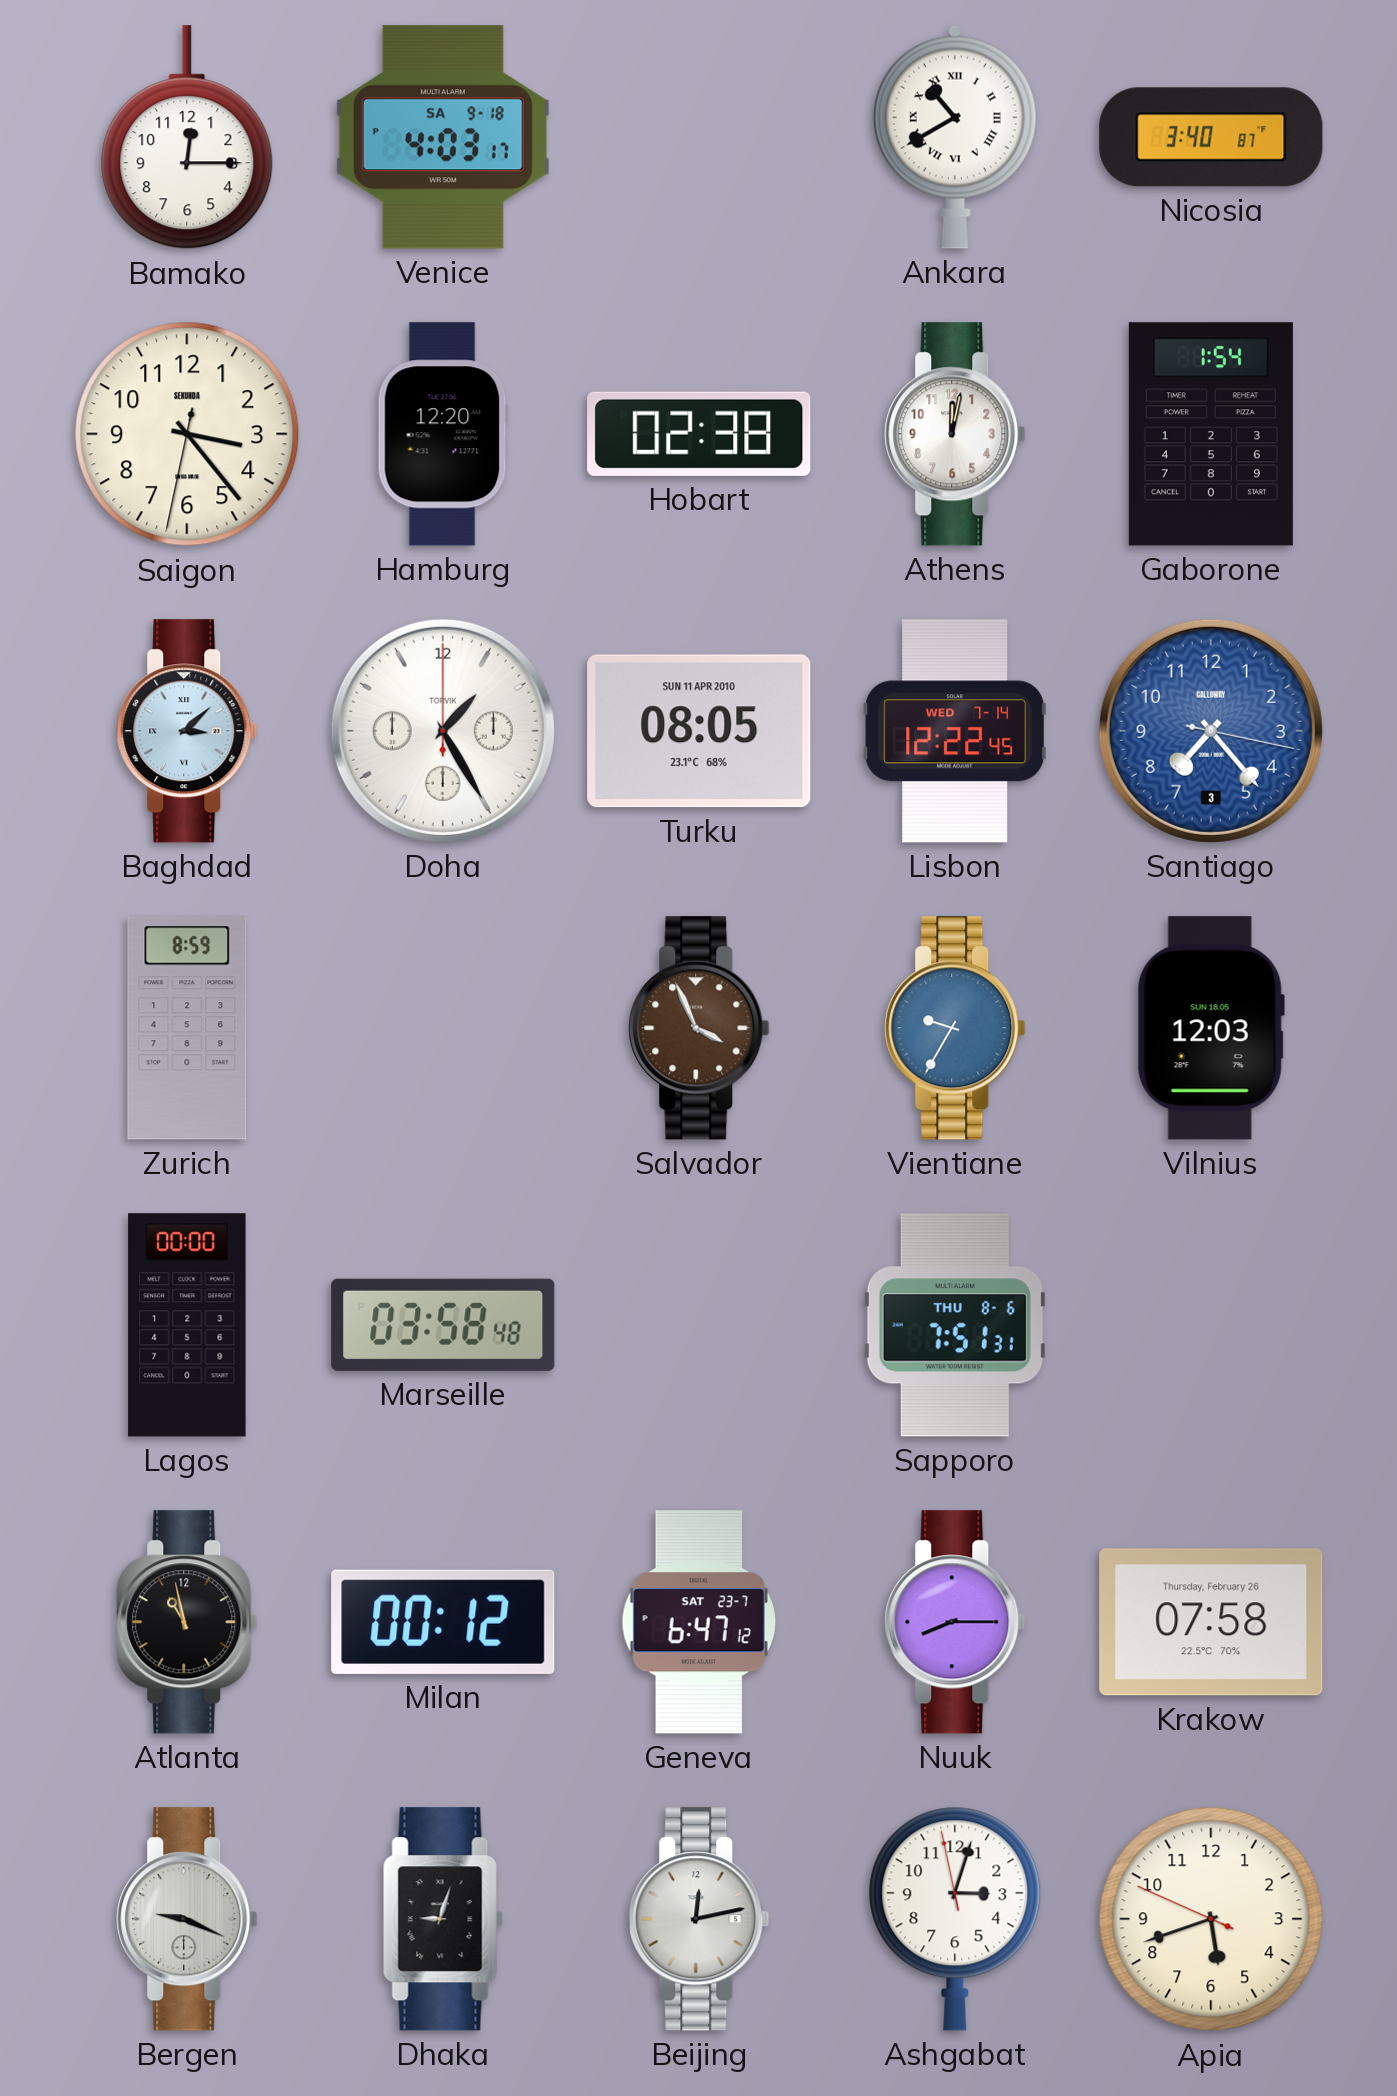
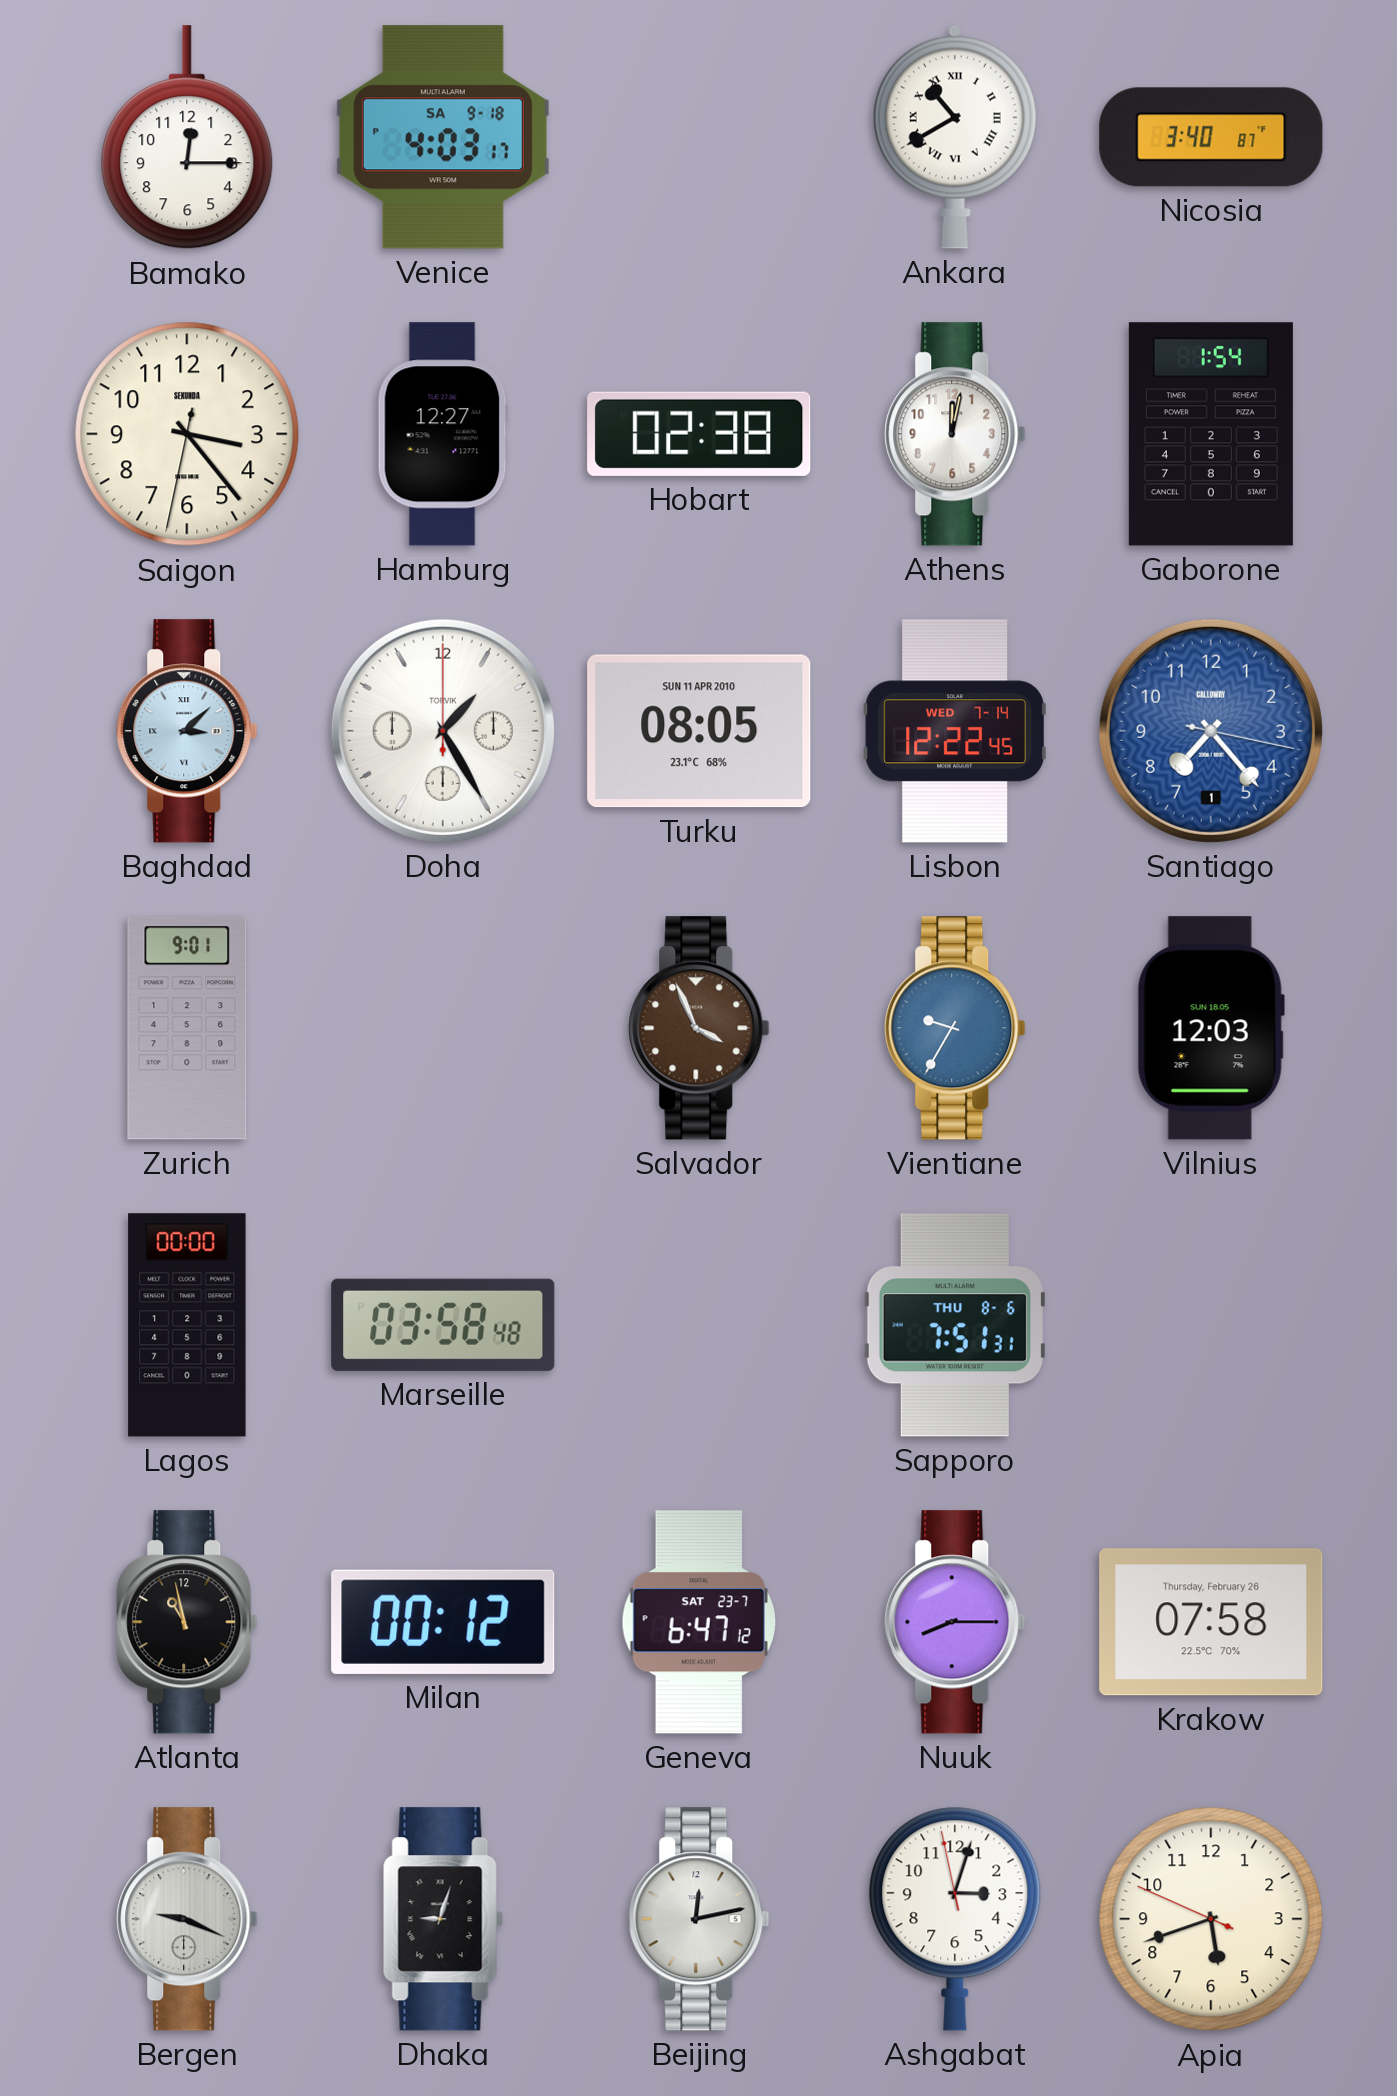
Hamburg: 12:20 -> 12:27
Santiago date: 3 -> 1
Zurich: 8:59 -> 9:01
